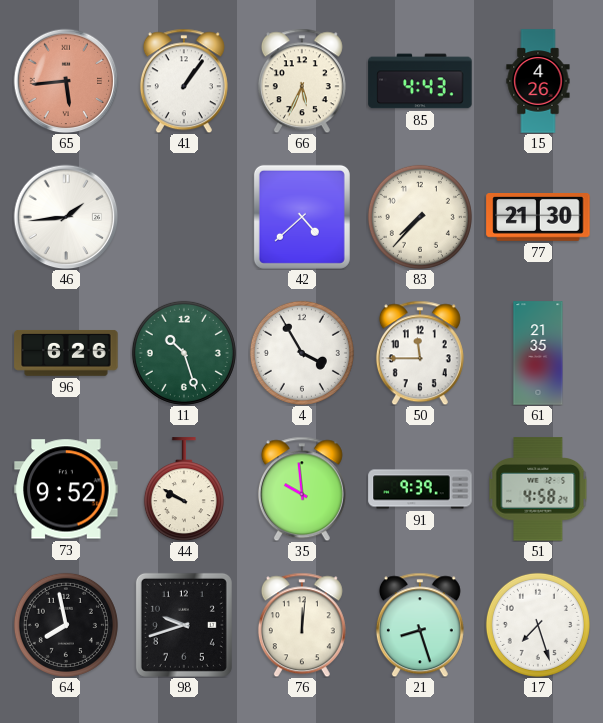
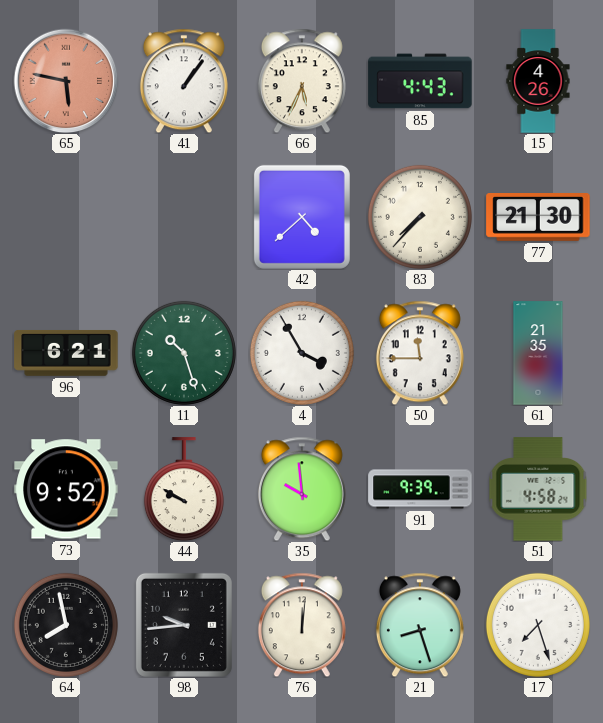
65: 5:44 -> 5:47
46: 1:44 -> none
96: 6:26 -> 6:21
98: 9:42 -> 9:44
